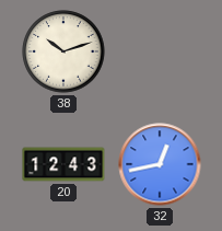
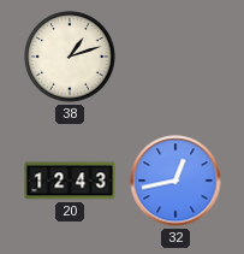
38: 10:12 -> 1:12
